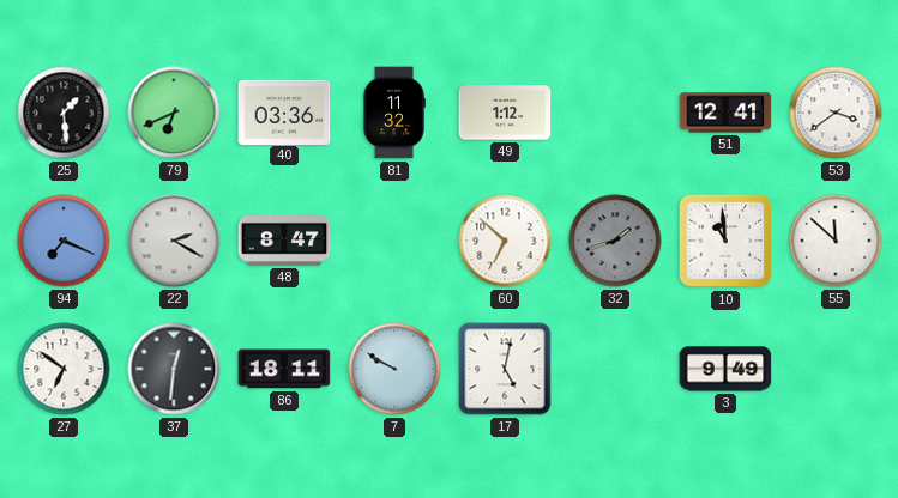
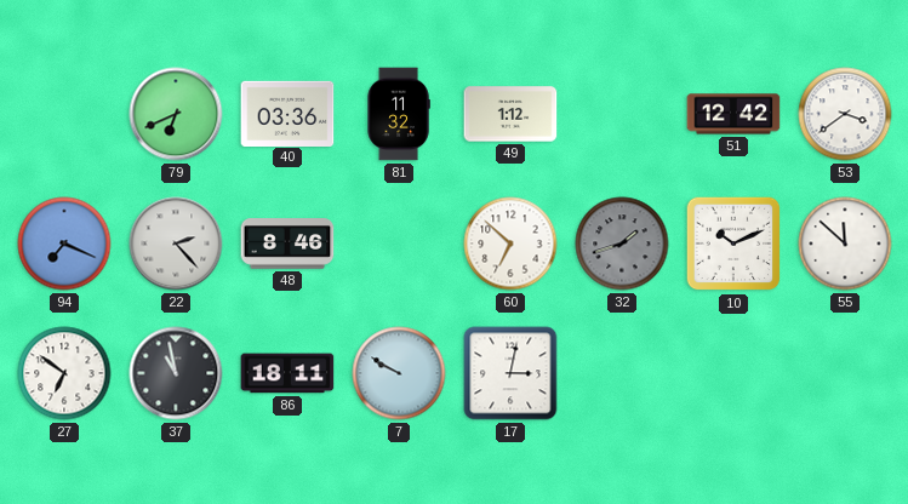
25: 1:29 -> none
51: 12:41 -> 12:42
22: 2:20 -> 2:23
48: 8:47 -> 8:46
10: 10:59 -> 10:11
37: 12:31 -> 10:58
17: 5:02 -> 3:02
3: 9:49 -> none
